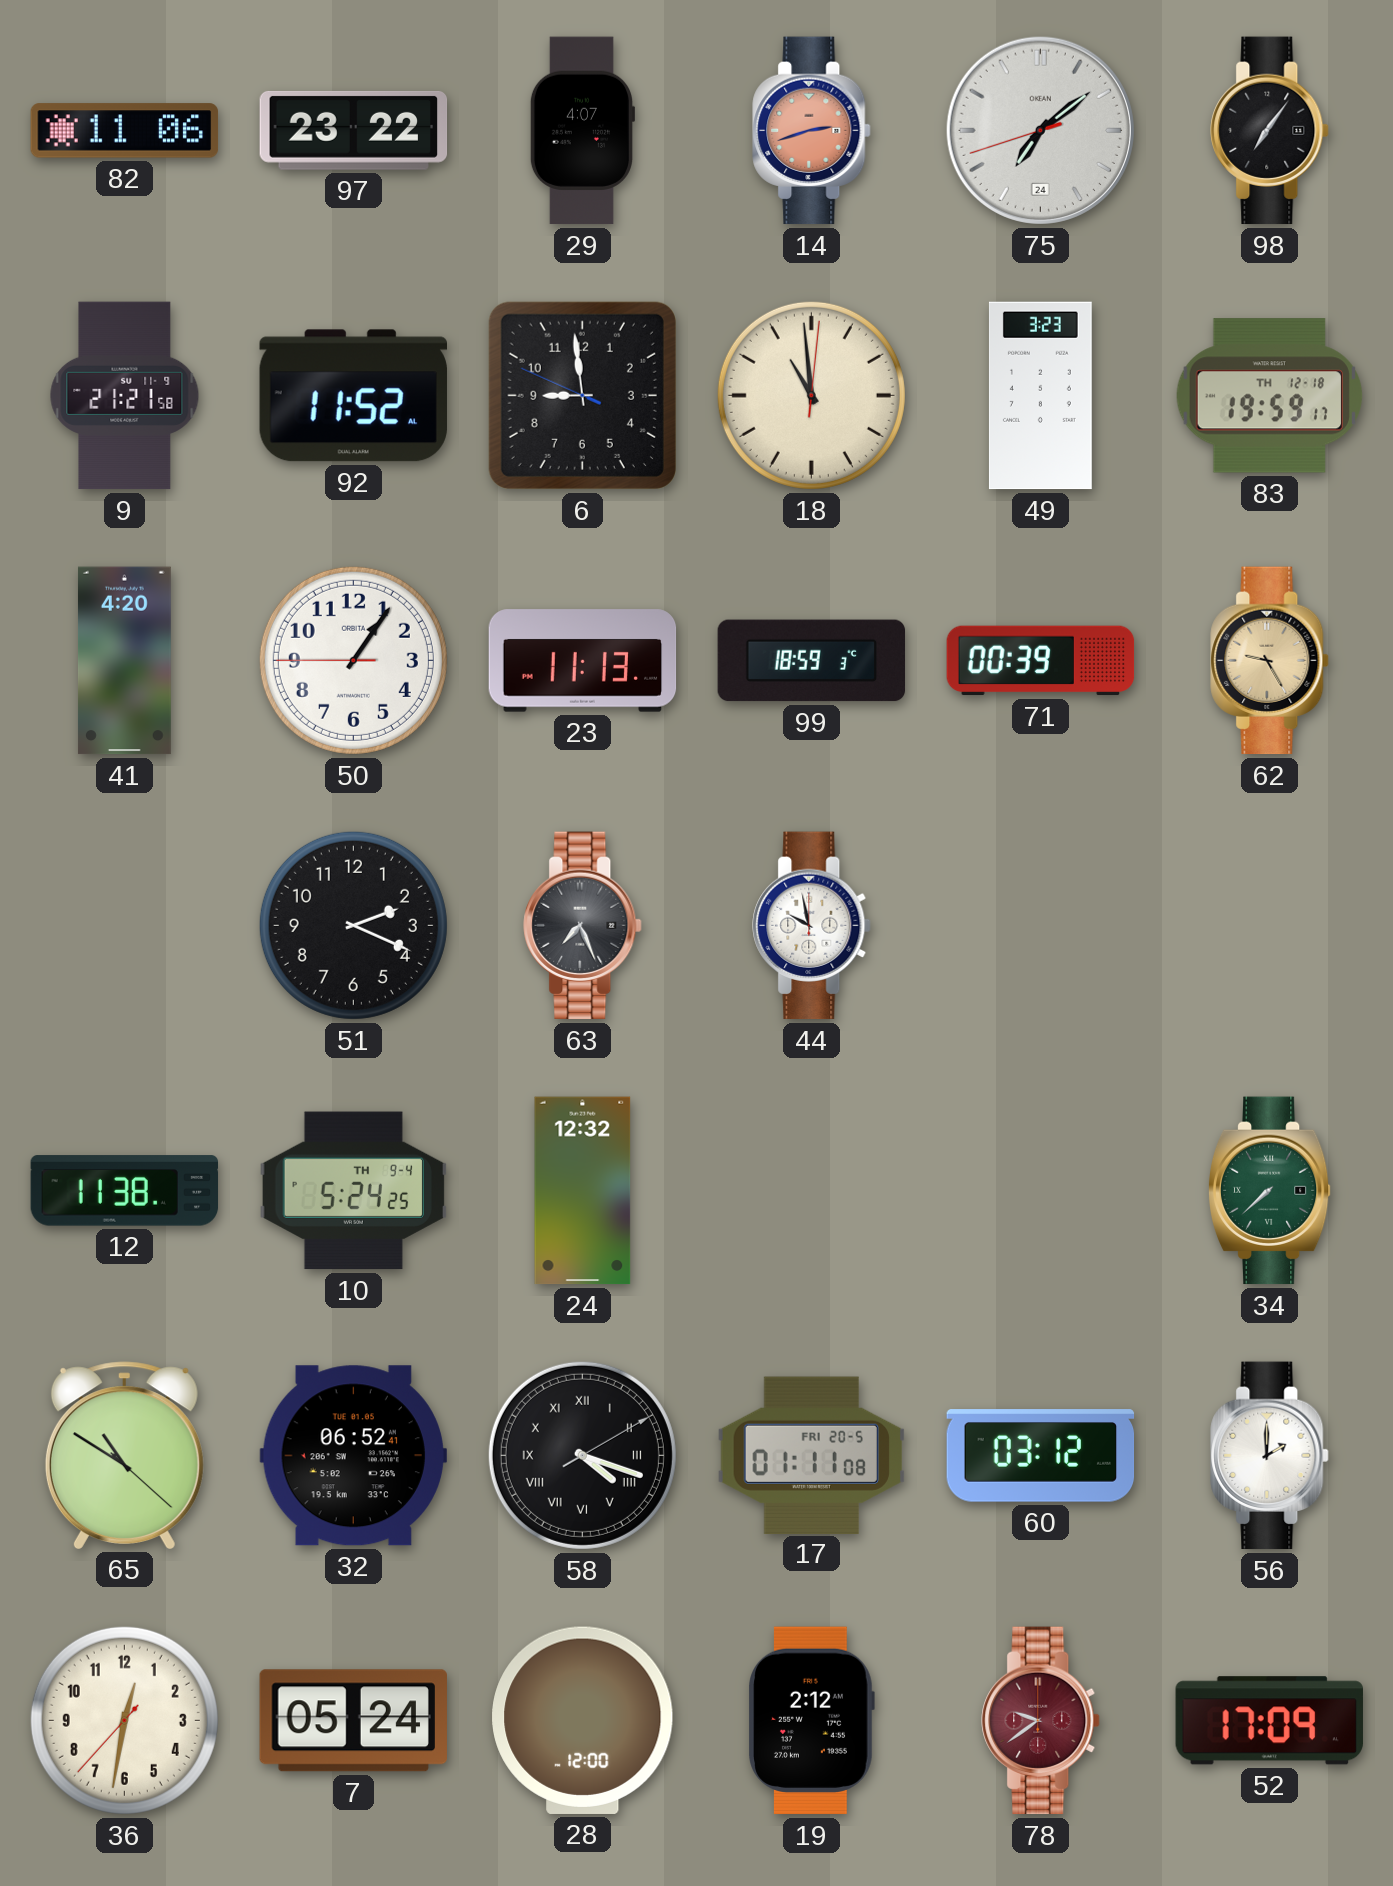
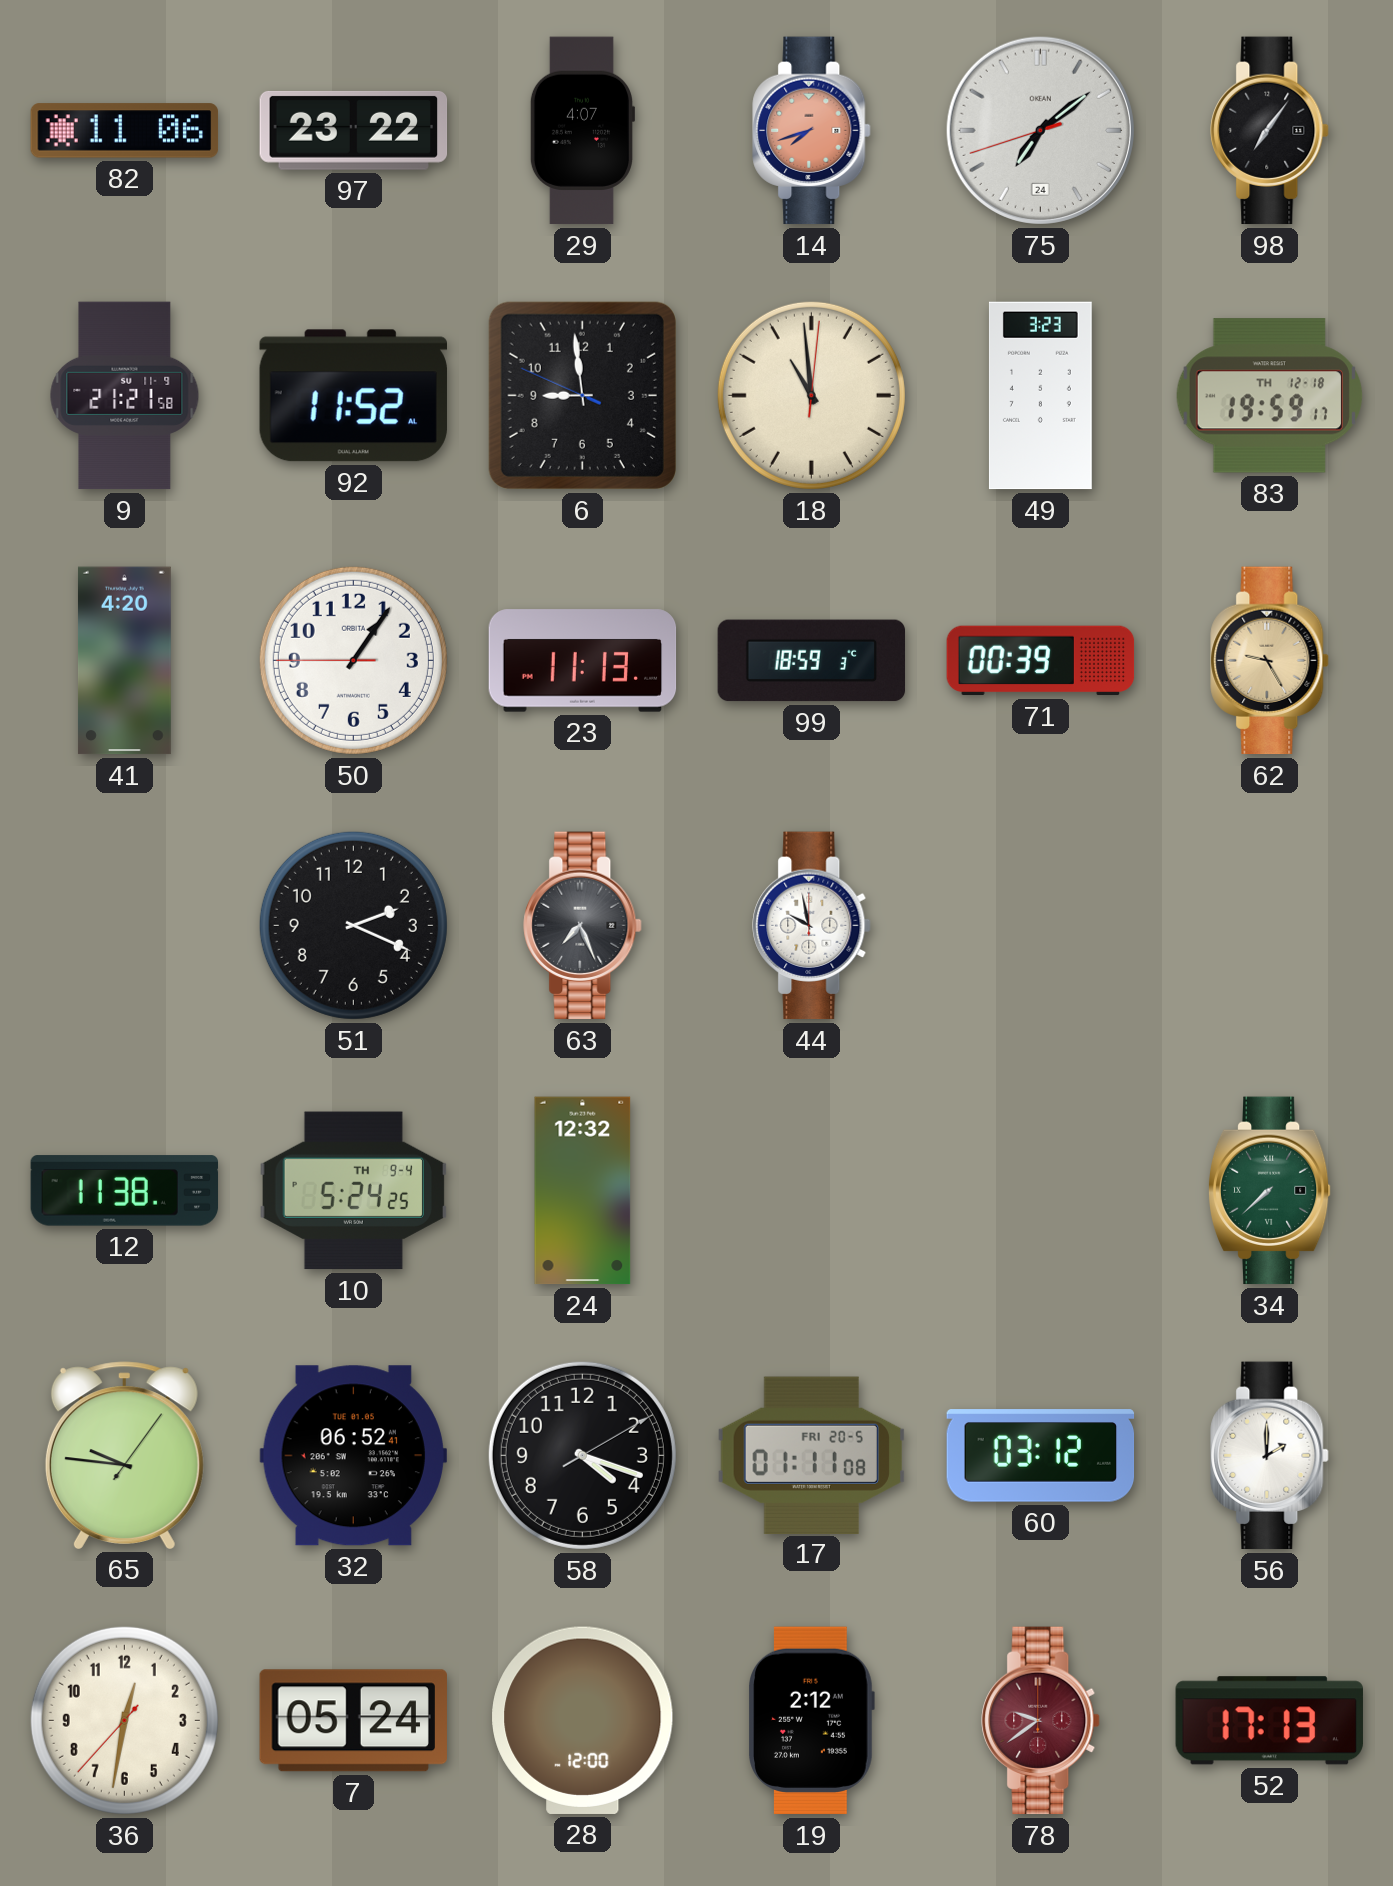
14: 2:42 -> 7:42
65: 10:50 -> 9:46
58 numerals: Roman -> Arabic
52: 17:09 -> 17:13
